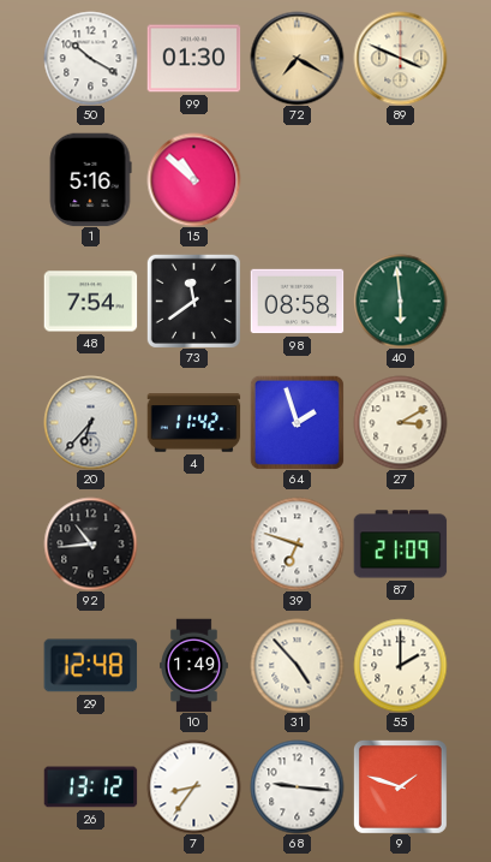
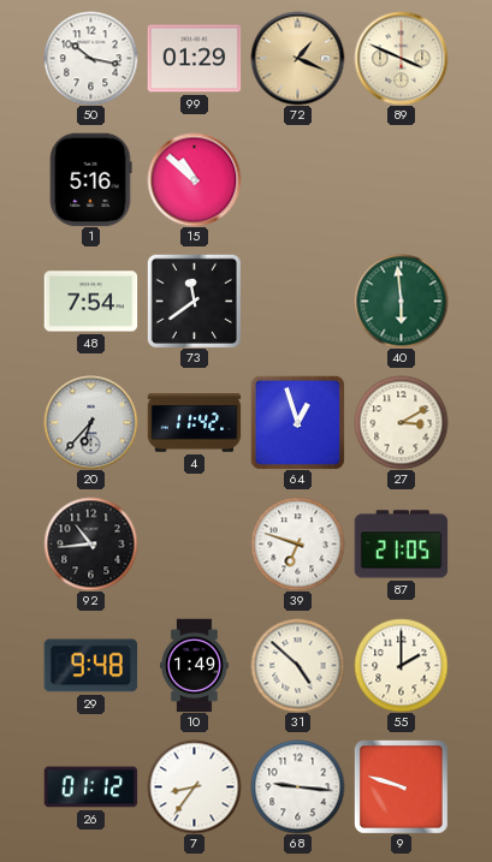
50: 10:20 -> 10:17
99: 01:30 -> 01:29
72: 7:20 -> 1:19
98: 08:58 -> none
64: 1:57 -> 12:57
87: 21:09 -> 21:05
29: 12:48 -> 9:48
31: 4:53 -> 4:52
26: 13:12 -> 01:12
9: 1:48 -> 9:48
